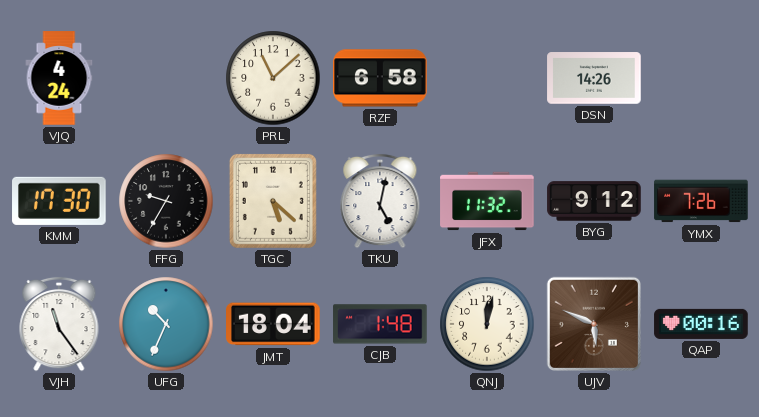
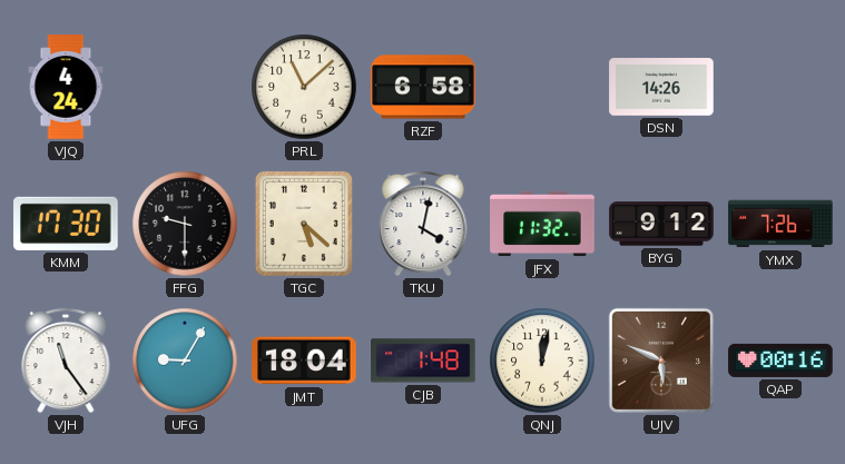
FFG: 9:35 -> 9:30
TKU: 5:02 -> 4:02
UFG: 10:34 -> 9:05
